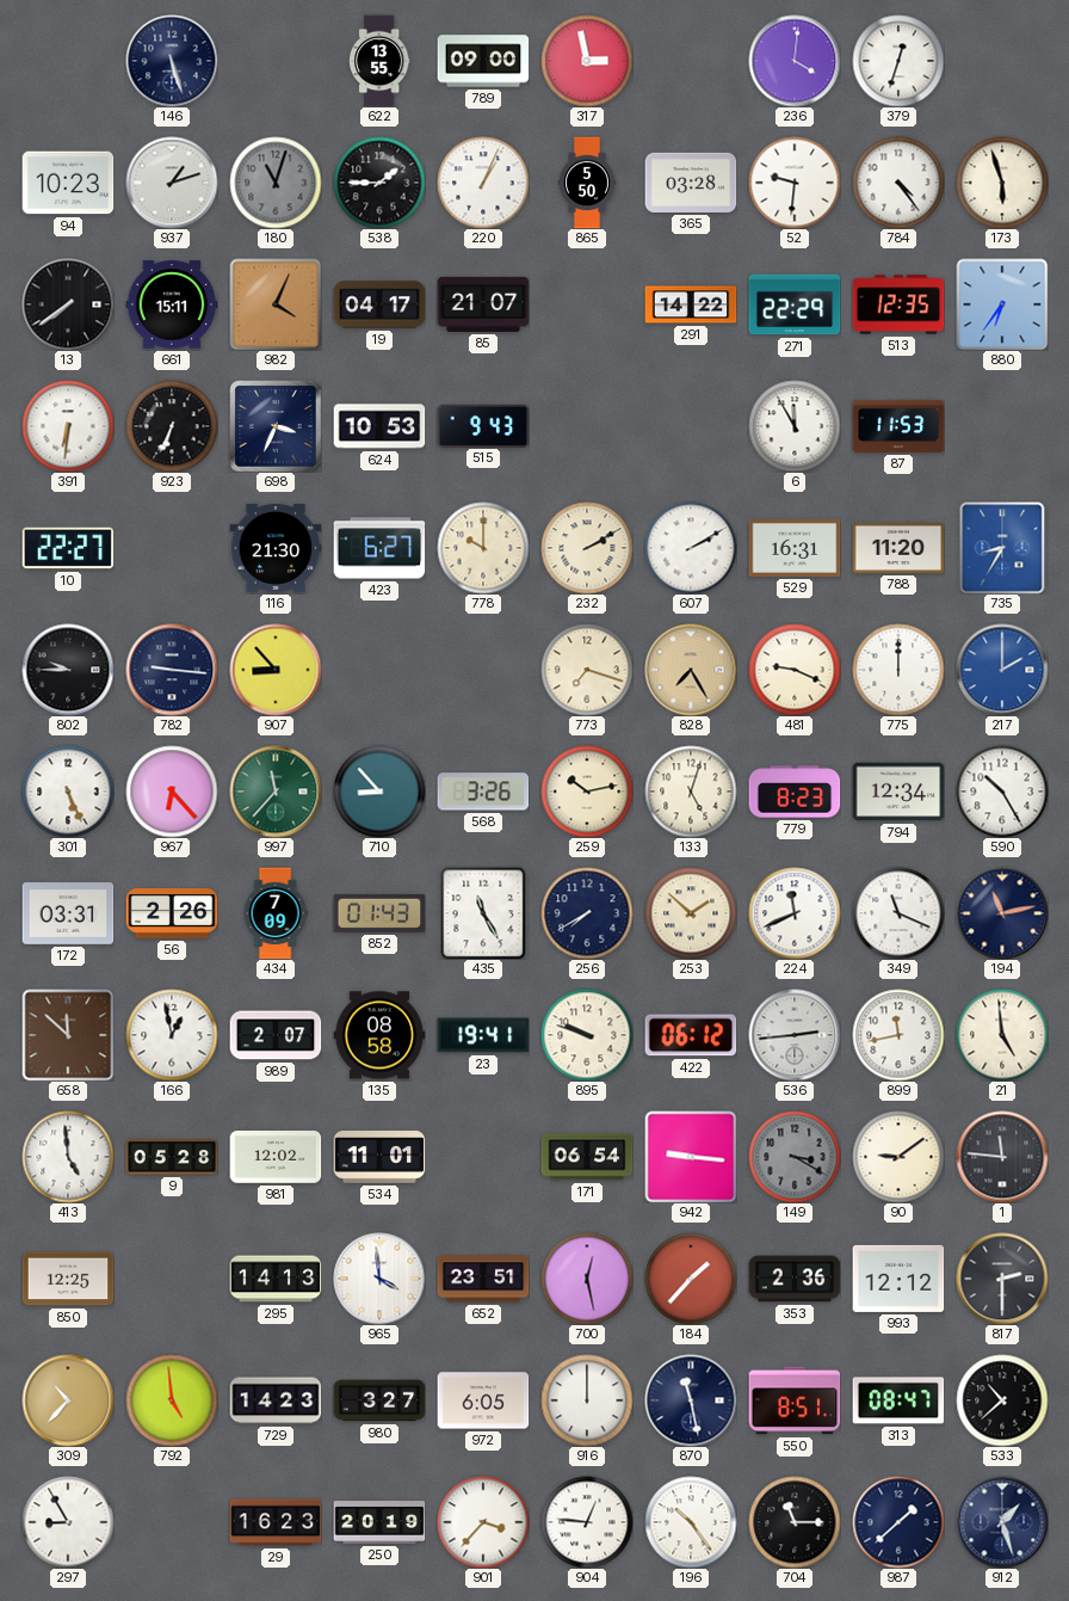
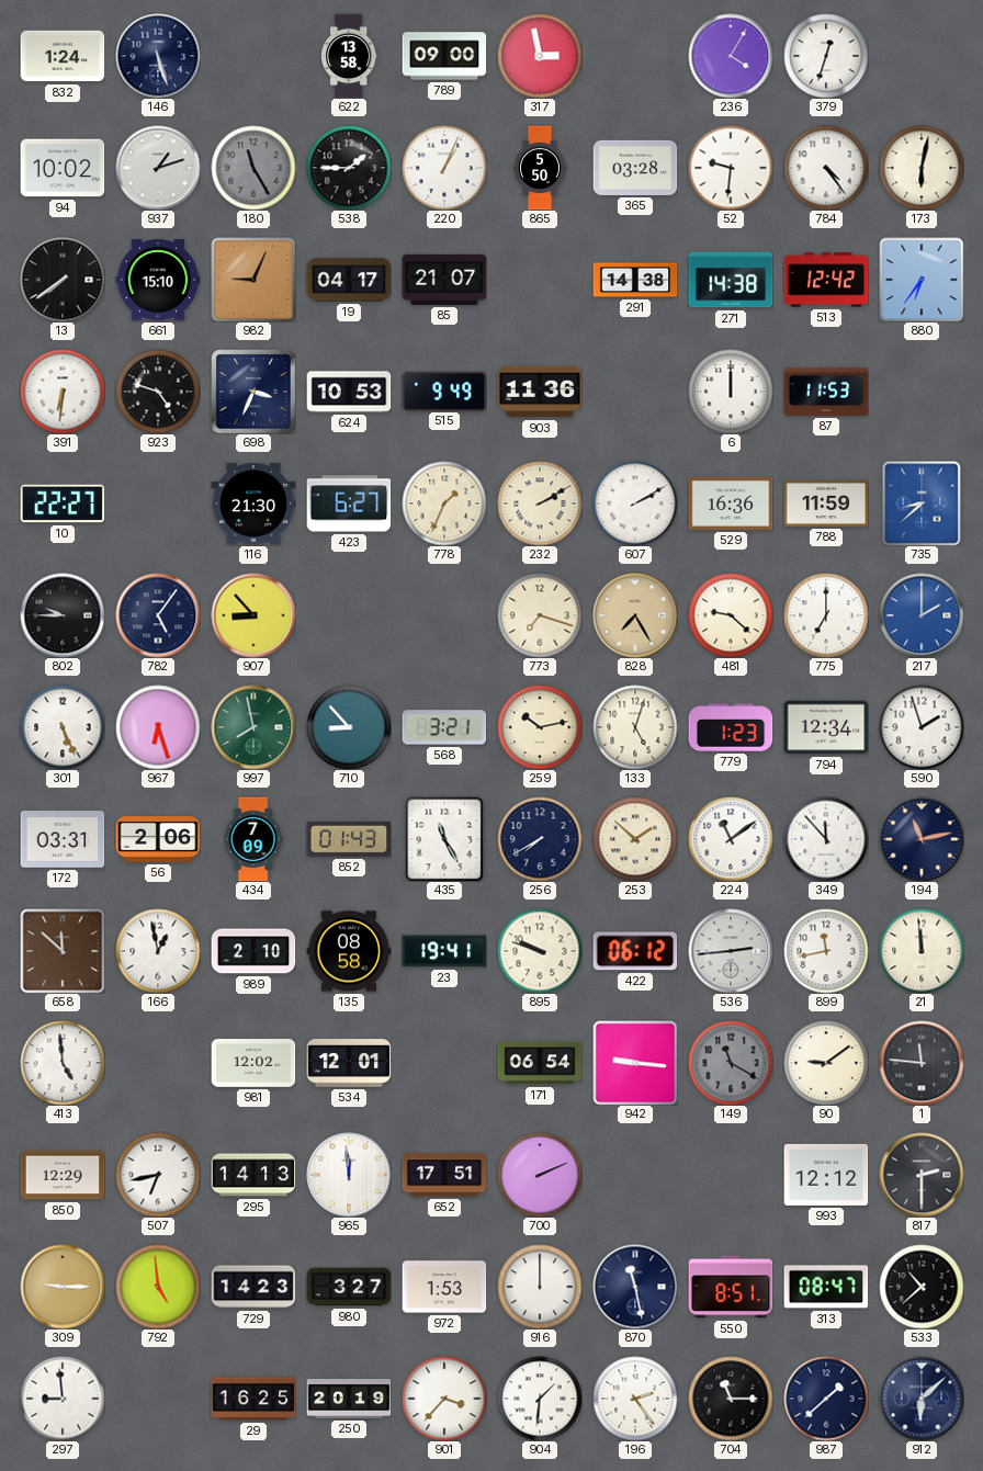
832: none -> 1:24
622: 13:55 -> 13:58
236: 4:01 -> 4:05
94: 10:23 -> 10:02
180: 11:03 -> 11:25
173: 5:57 -> 6:02
661: 15:11 -> 15:10
982: 4:04 -> 9:04
291: 14:22 -> 14:38
271: 22:29 -> 14:38
513: 12:35 -> 12:42
923: 6:34 -> 4:48
515: 9:43 -> 9:49
903: none -> 11:36
6: 11:55 -> 12:00
778: 10:00 -> 1:34
529: 16:31 -> 16:36
788: 11:20 -> 11:59
735: 8:35 -> 8:38
782: 9:16 -> 5:06
481: 9:19 -> 9:22
775: 12:00 -> 7:00
967: 6:23 -> 6:27
997: 11:37 -> 7:58
568: 3:26 -> 3:21
779: 8:23 -> 1:23
590: 10:25 -> 1:57
56: 2:26 -> 2:06
224: 11:41 -> 11:09
349: 11:19 -> 11:53
989: 2:07 -> 2:10
21: 4:59 -> 11:59
9: 05:28 -> none
534: 11:01 -> 12:01
149: 3:20 -> 11:20
850: 12:25 -> 12:29
507: none -> 6:43
965: 3:59 -> 11:59
652: 23:51 -> 17:51
700: 12:28 -> 2:11
184: 1:37 -> none
353: 2:36 -> none
309: 10:37 -> 9:15
972: 6:05 -> 1:53
297: 8:55 -> 8:59
29: 16:23 -> 16:25
904: 12:46 -> 1:31
196: 10:24 -> 2:24
912: 1:27 -> 6:08
